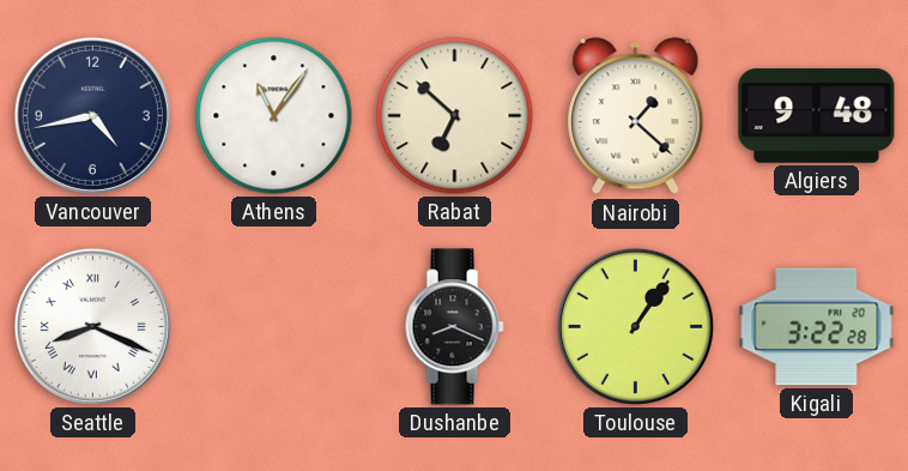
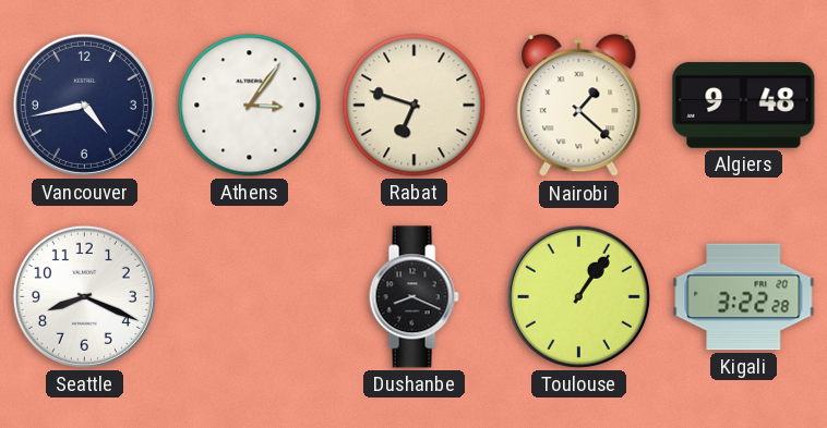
Athens: 11:06 -> 3:06
Rabat: 6:52 -> 6:48
Seattle numerals: Roman -> Arabic
